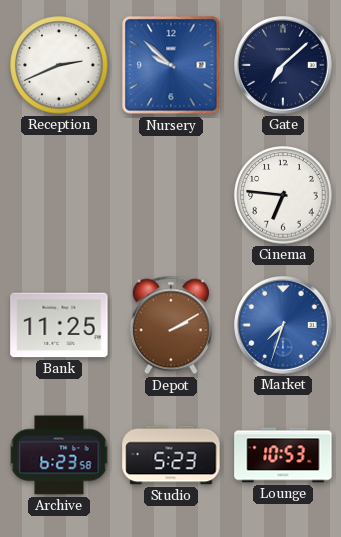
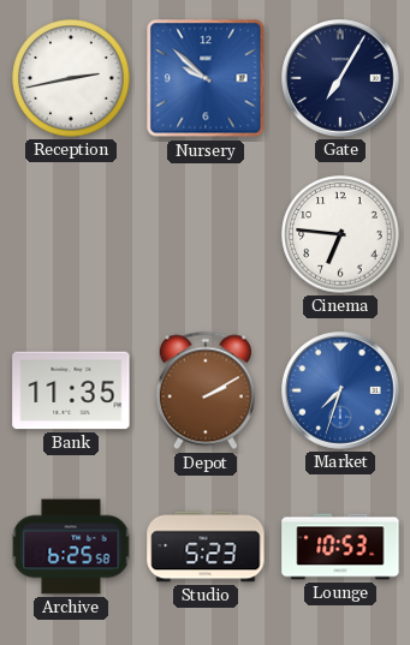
Reception: 2:41 -> 2:43
Gate: 7:08 -> 7:05
Bank: 11:25 -> 11:35
Archive: 6:23 -> 6:25
